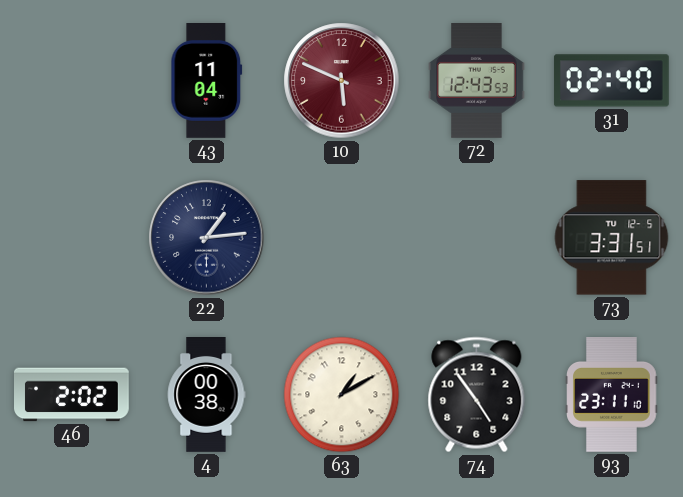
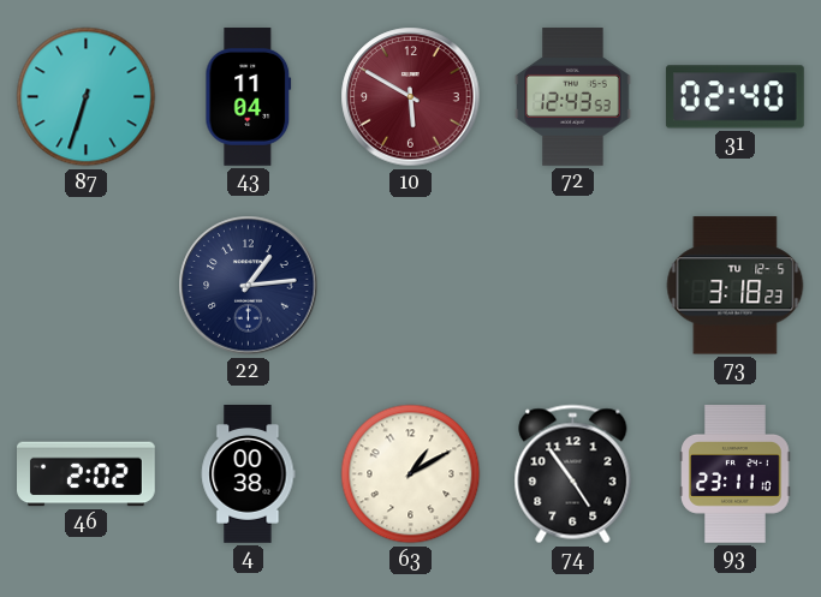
87: none -> 6:33
10: 5:49 -> 5:50
73: 3:31 -> 3:18
